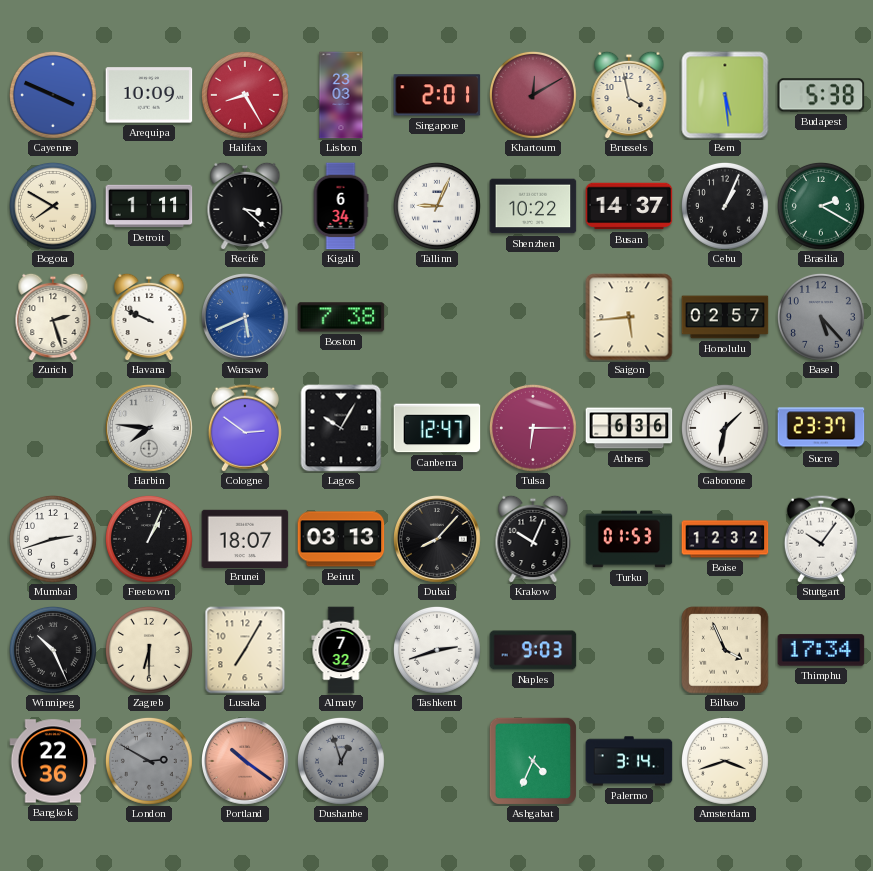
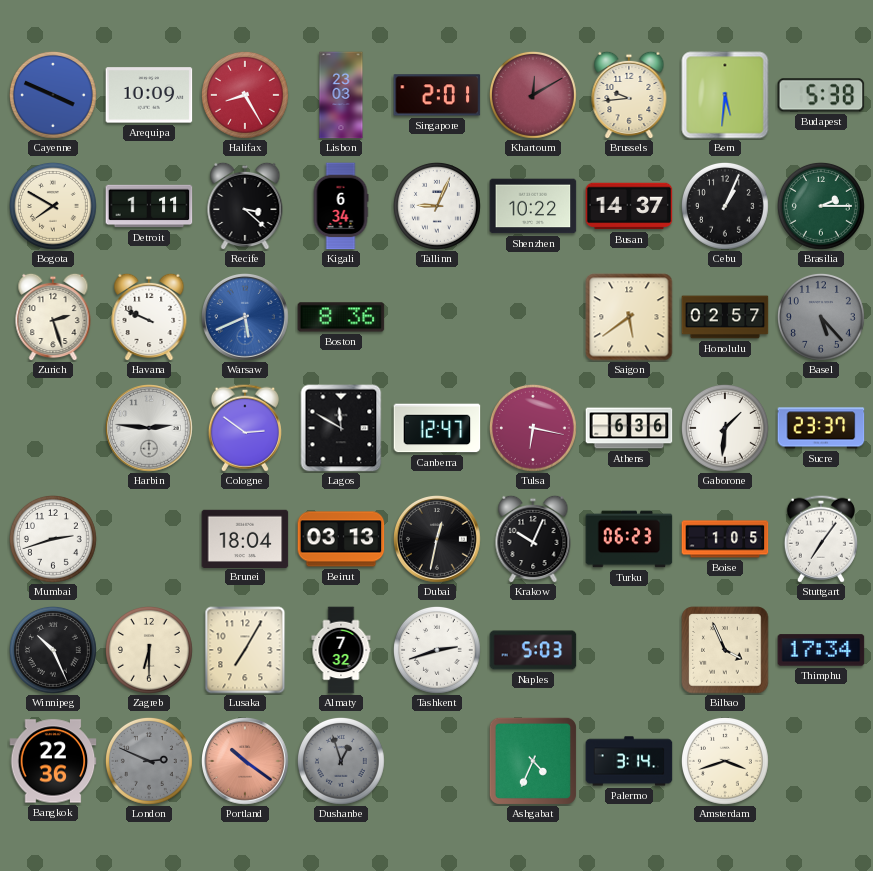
Brussels: 3:58 -> 9:44
Bern: 5:29 -> 5:31
Brasilia: 2:20 -> 2:15
Boston: 7:38 -> 8:36
Saigon: 5:44 -> 5:39
Harbin: 7:46 -> 2:46
Lagos: 10:05 -> 11:50
Tulsa: 6:15 -> 6:17
Gaborone: 1:32 -> 1:31
Freetown: 1:04 -> none
Brunei: 18:07 -> 18:04
Dubai: 8:07 -> 12:32
Turku: 01:53 -> 06:23
Boise: 12:32 -> 1:05
Stuttgart: 10:06 -> 7:06
Naples: 9:03 -> 5:03
London: 2:50 -> 2:49
